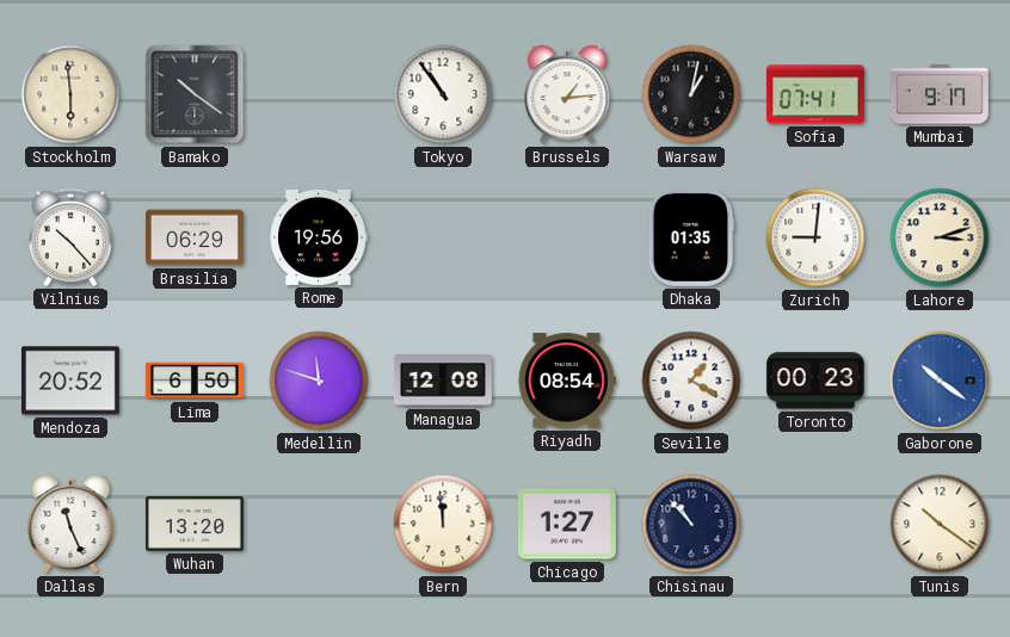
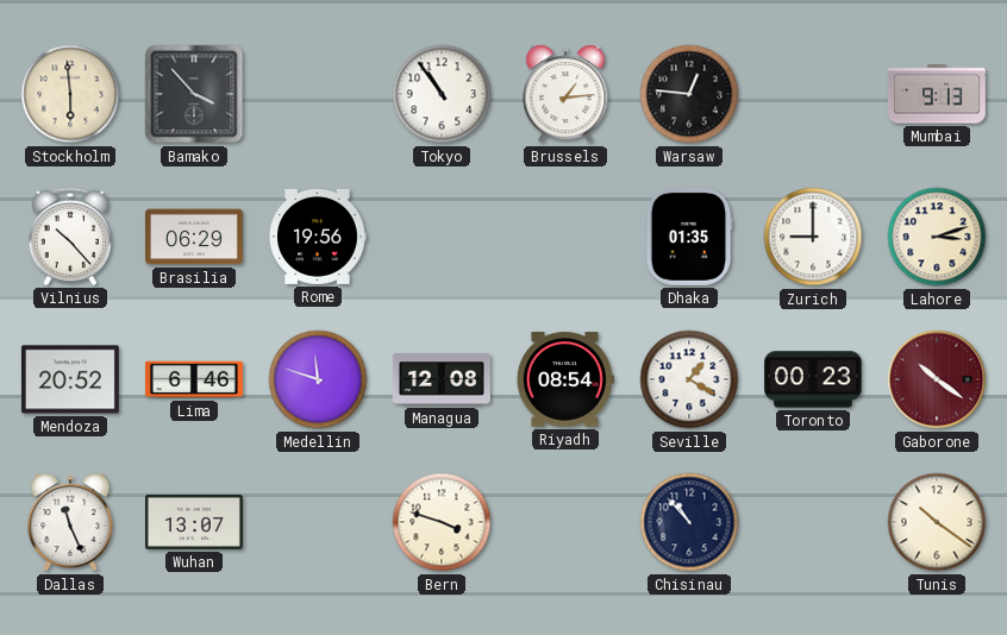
Bamako: 10:21 -> 3:53
Warsaw: 1:02 -> 12:46
Sofia: 07:41 -> none
Mumbai: 9:17 -> 9:13
Zurich: 9:01 -> 9:00
Lima: 6:50 -> 6:46
Gaborone dial: blue -> burgundy
Wuhan: 13:20 -> 13:07
Bern: 11:59 -> 3:48
Chicago: 1:27 -> none
